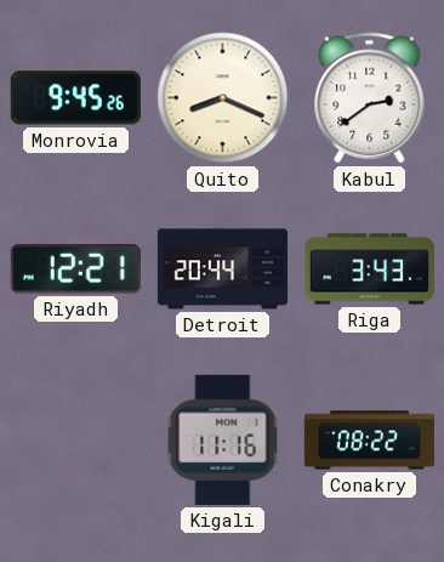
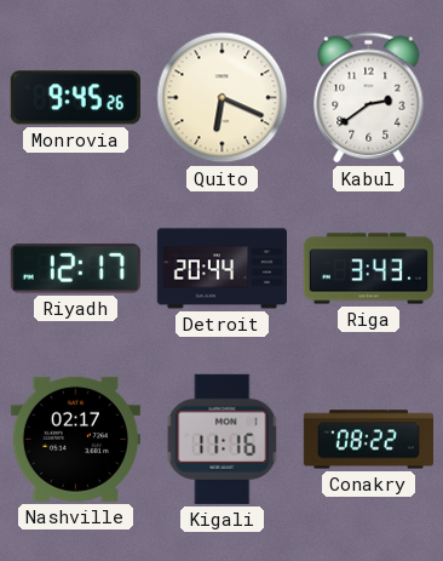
Quito: 8:19 -> 6:19
Riyadh: 12:21 -> 12:17
Nashville: none -> 02:17
